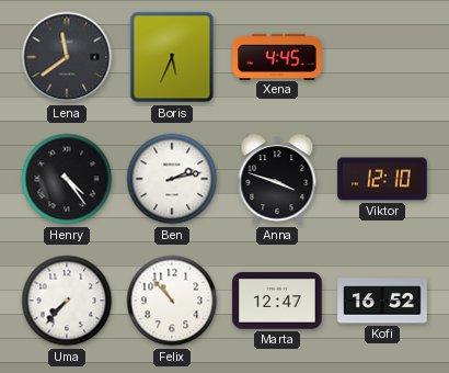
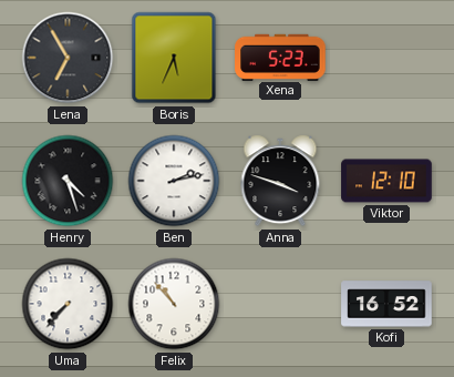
Lena: 11:39 -> 6:55
Xena: 4:45 -> 5:23
Henry: 4:24 -> 4:27
Marta: 12:47 -> none
